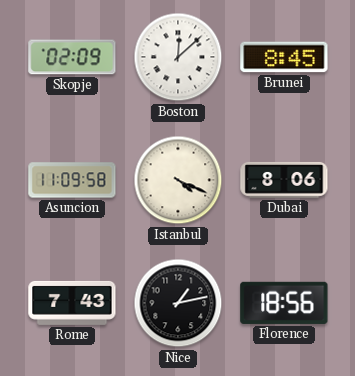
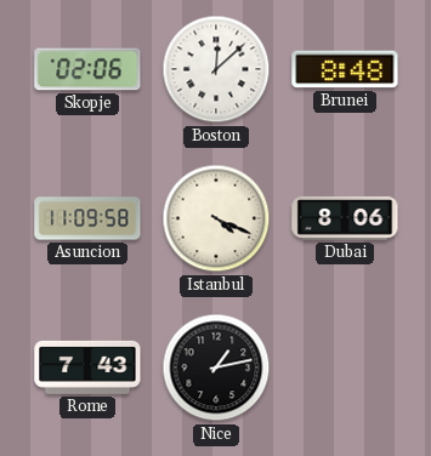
Skopje: 02:09 -> 02:06
Brunei: 8:45 -> 8:48
Florence: 18:56 -> none
